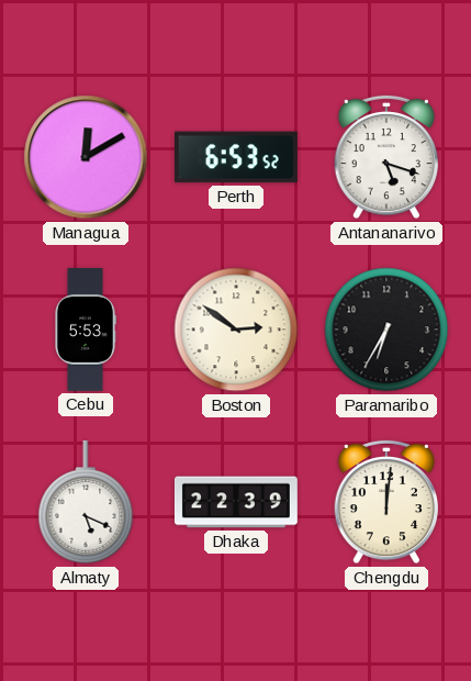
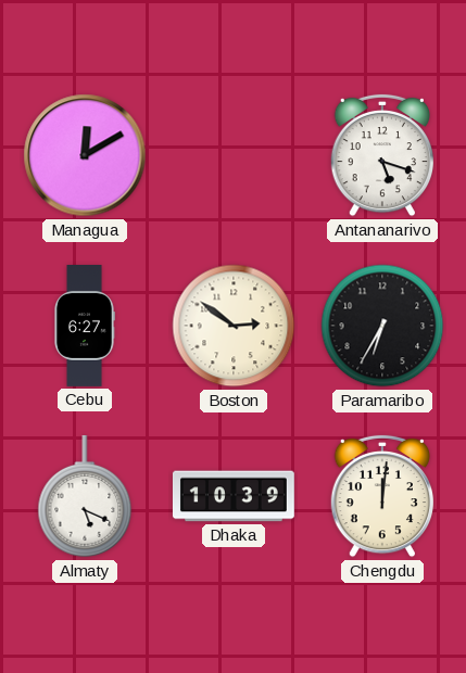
Perth: 6:53 -> none
Cebu: 5:53 -> 6:27
Dhaka: 22:39 -> 10:39
